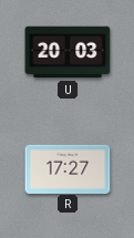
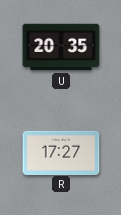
U: 20:03 -> 20:35
